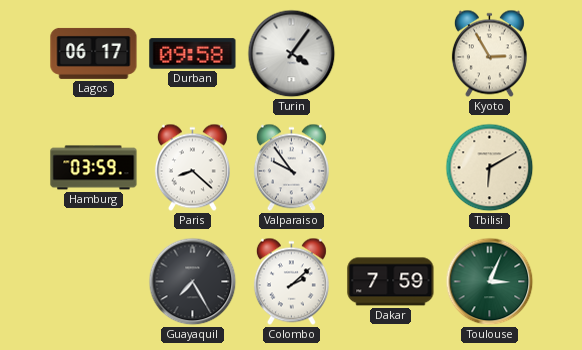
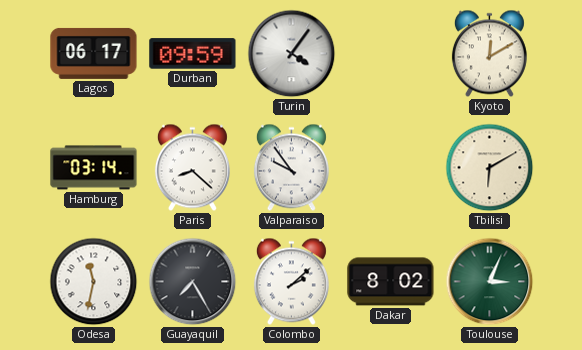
Durban: 09:58 -> 09:59
Kyoto: 2:55 -> 12:10
Hamburg: 03:59 -> 03:14
Odesa: none -> 11:32
Dakar: 7:59 -> 8:02
